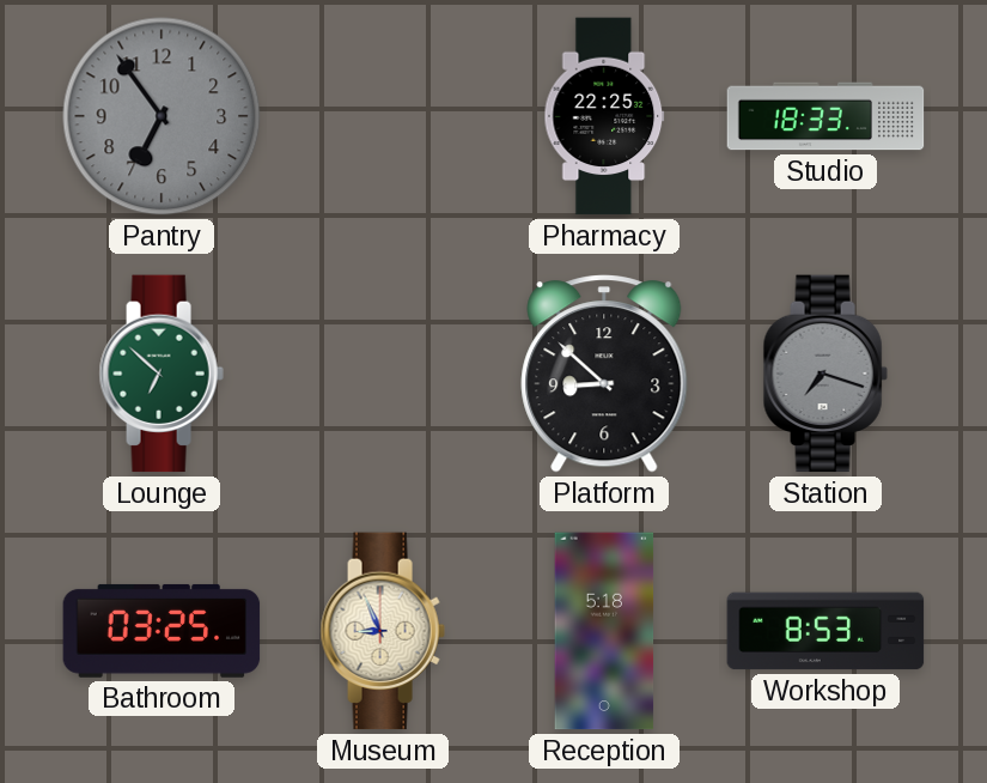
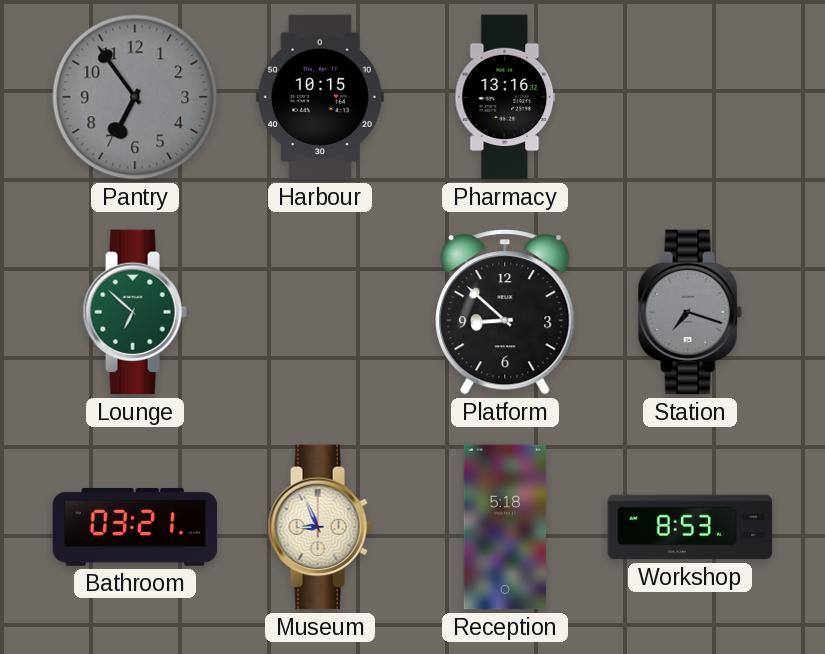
Harbour: none -> 10:15
Pharmacy: 22:25 -> 13:16
Studio: 18:33 -> none
Bathroom: 03:25 -> 03:21
